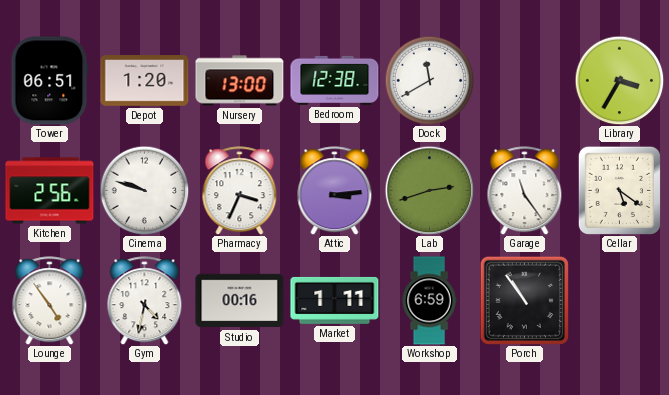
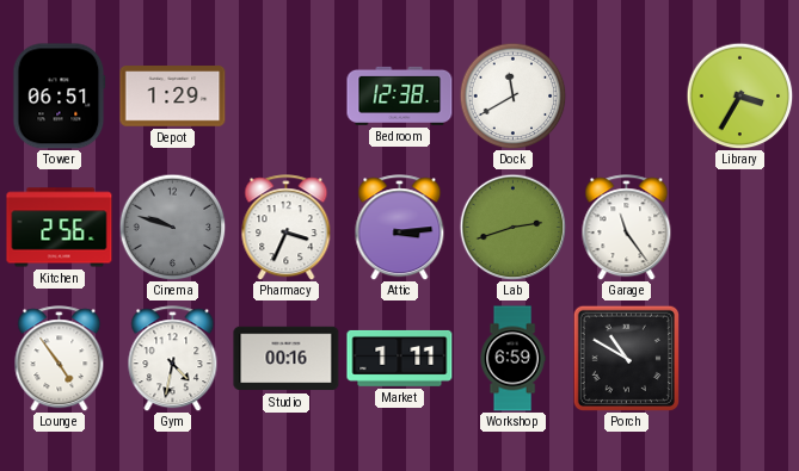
Depot: 1:20 -> 1:29
Nursery: 13:00 -> none
Cinema dial: white -> grey
Cellar: 5:21 -> none
Porch: 10:54 -> 10:50
